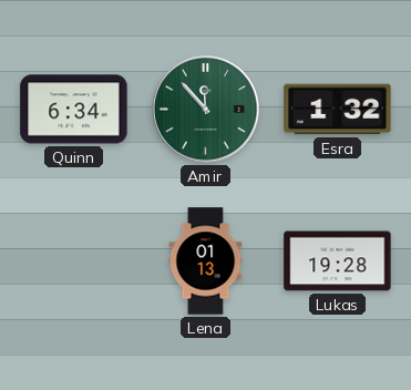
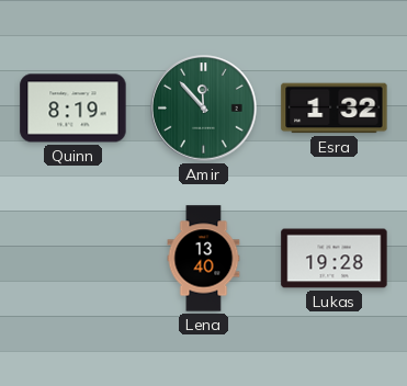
Quinn: 6:34 -> 8:19
Lena: 01:13 -> 13:40
